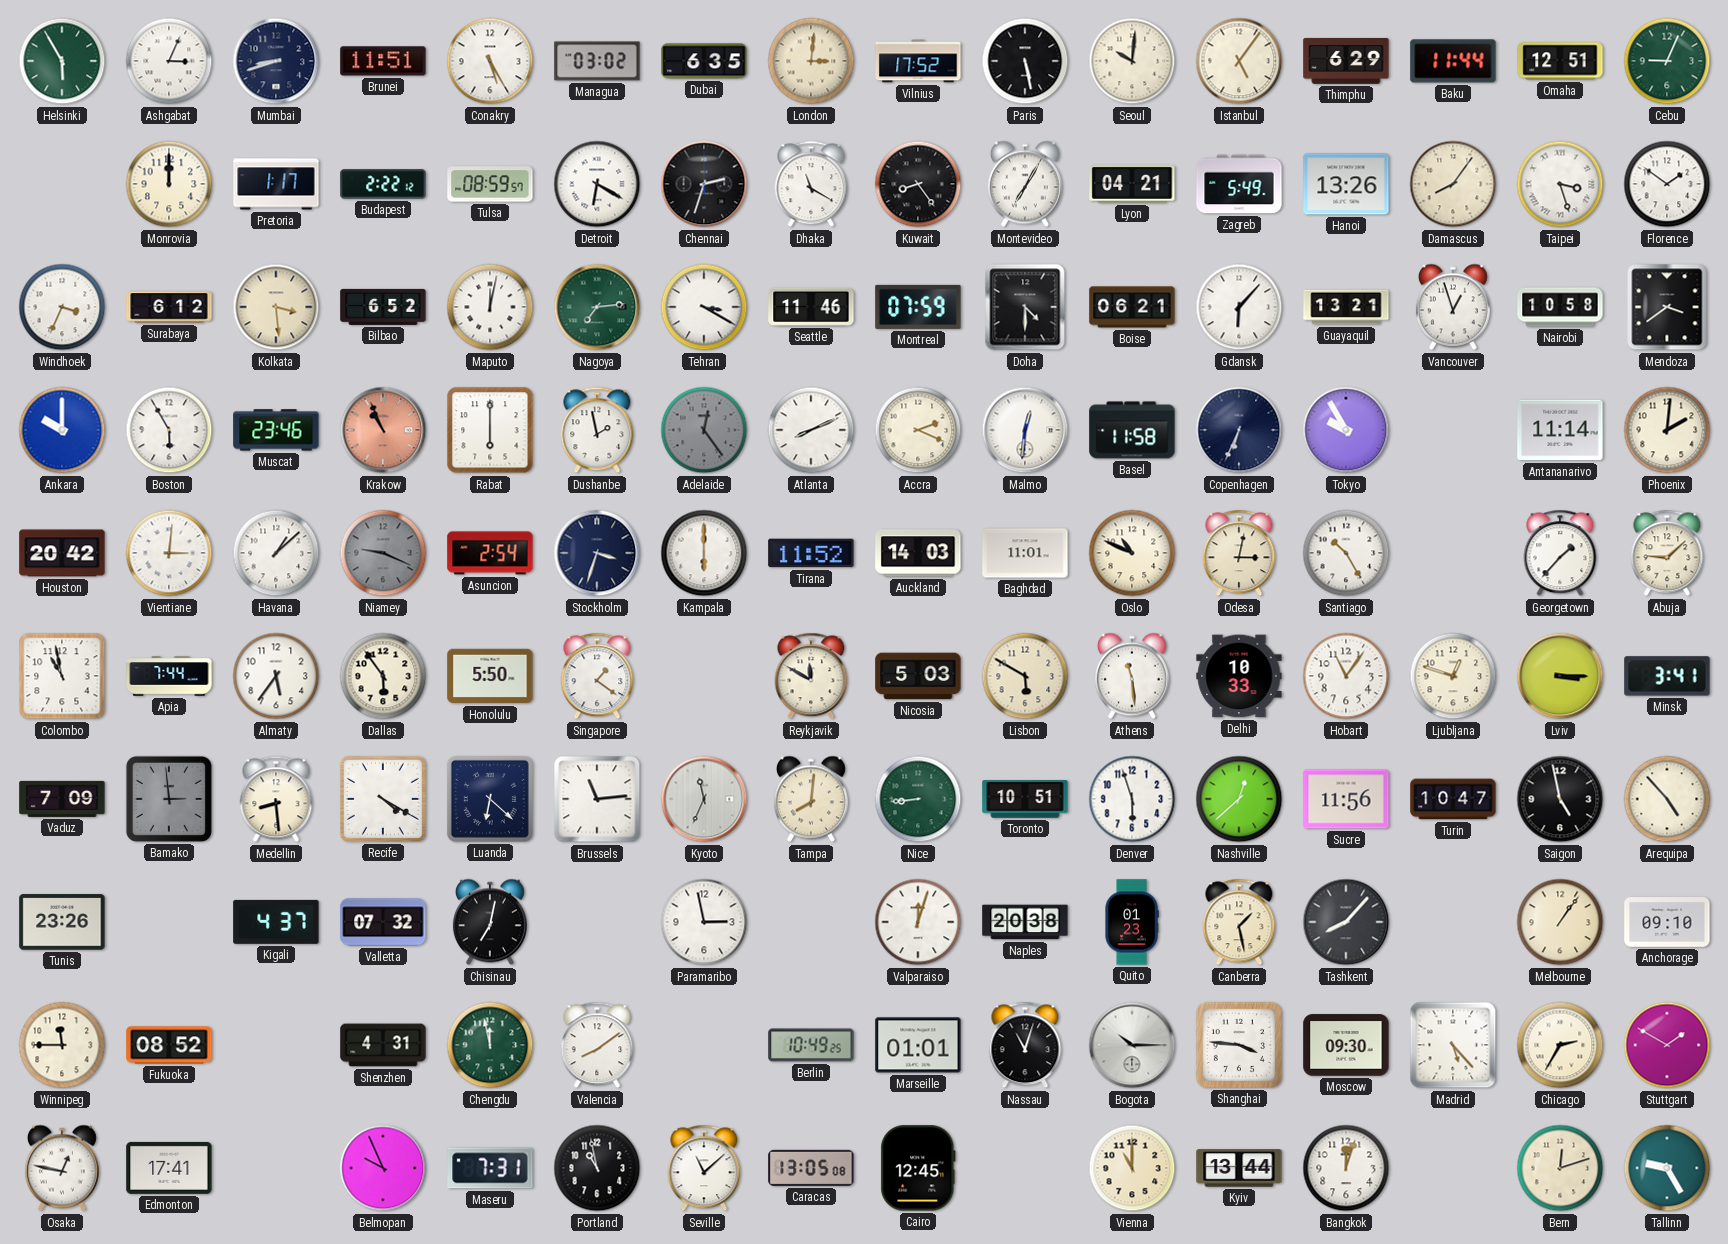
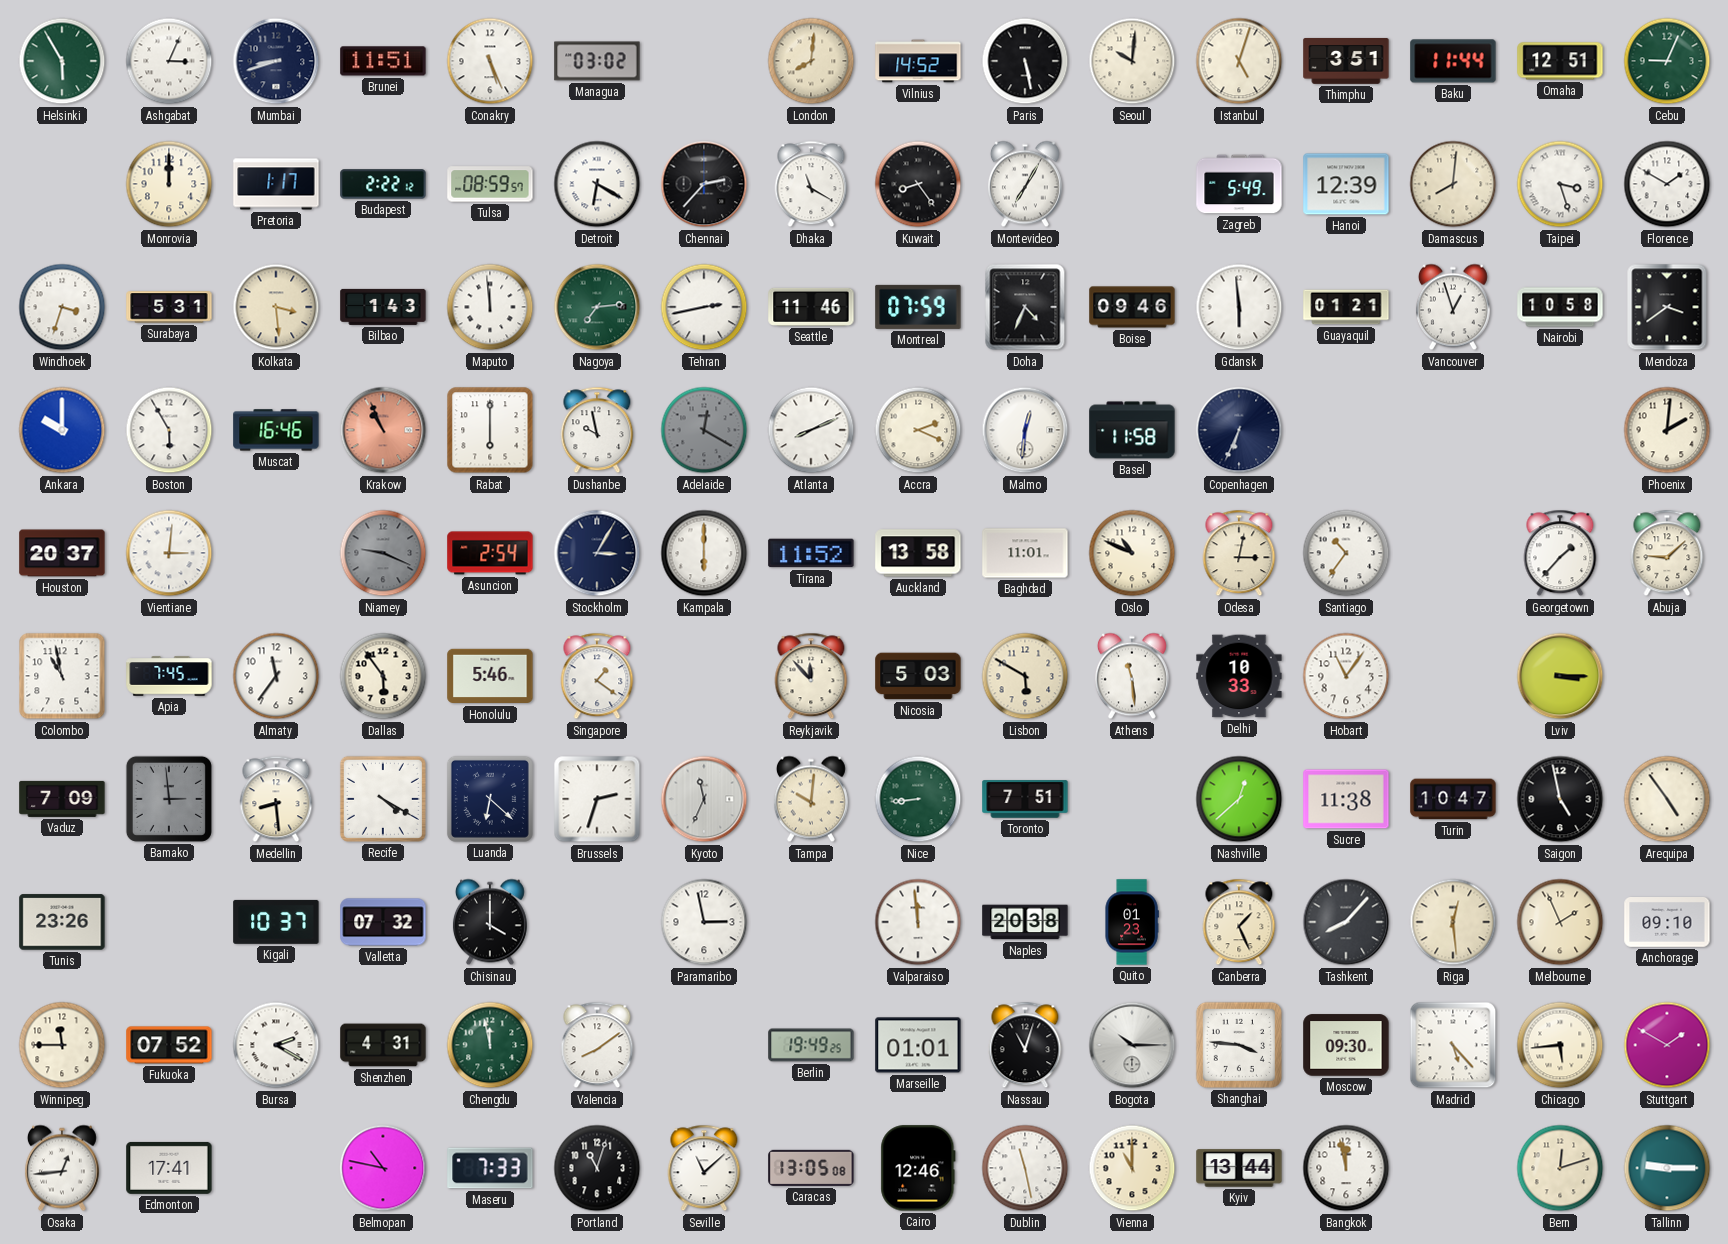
Conakry: 5:25 -> 5:26
Dubai: 6:35 -> none
London: 3:01 -> 8:01
Vilnius: 17:52 -> 14:52
Istanbul: 5:06 -> 5:03
Thimphu: 6:29 -> 3:51
Chennai: 2:33 -> 2:37
Lyon: 04:21 -> none
Hanoi: 13:26 -> 12:39
Damascus: 8:06 -> 8:01
Florence: 1:51 -> 1:50
Windhoek: 3:34 -> 3:33
Surabaya: 6:12 -> 5:31
Bilbao: 6:52 -> 1:43
Maputo: 12:02 -> 11:59
Tehran: 3:20 -> 2:43
Doha: 4:30 -> 4:34
Boise: 06:21 -> 09:46
Gdansk: 6:07 -> 5:59
Guayaquil: 13:21 -> 01:21
Muscat: 23:46 -> 16:46
Dushanbe: 1:58 -> 9:58
Adelaide: 12:24 -> 12:20
Tokyo: 9:55 -> none
Antananarivo: 11:14 -> none
Houston: 20:42 -> 20:37
Havana: 1:08 -> none
Stockholm: 3:33 -> 3:05
Auckland: 14:03 -> 13:58
Santiago: 10:25 -> 10:36
Apia: 7:44 -> 7:45
Almaty: 5:36 -> 11:36
Honolulu: 5:50 -> 5:46
Reykjavik: 11:50 -> 11:53
Ljubljana: 12:48 -> none
Minsk: 3:41 -> none
Brussels: 11:14 -> 2:33
Tampa: 8:01 -> 10:01
Toronto: 10:51 -> 7:51
Denver: 5:57 -> none
Sucre: 11:56 -> 11:38
Arequipa: 4:53 -> 4:54
Kigali: 4:37 -> 10:37
Chisinau: 7:02 -> 4:00
Valparaiso: 12:03 -> 11:59
Canberra: 1:28 -> 1:26
Riga: none -> 12:29
Melbourne: 1:06 -> 1:56
Fukuoka: 08:52 -> 07:52
Bursa: none -> 2:20
Berlin: 10:49 -> 19:49
Chicago: 2:35 -> 5:44
Osaka: 12:47 -> 12:44
Belmopan: 9:56 -> 10:47
Maseru: 7:31 -> 7:33
Portland: 10:58 -> 11:03
Cairo: 12:45 -> 12:46
Dublin: none -> 11:28
Bangkok: 12:03 -> 11:58
Tallinn: 9:25 -> 9:15
